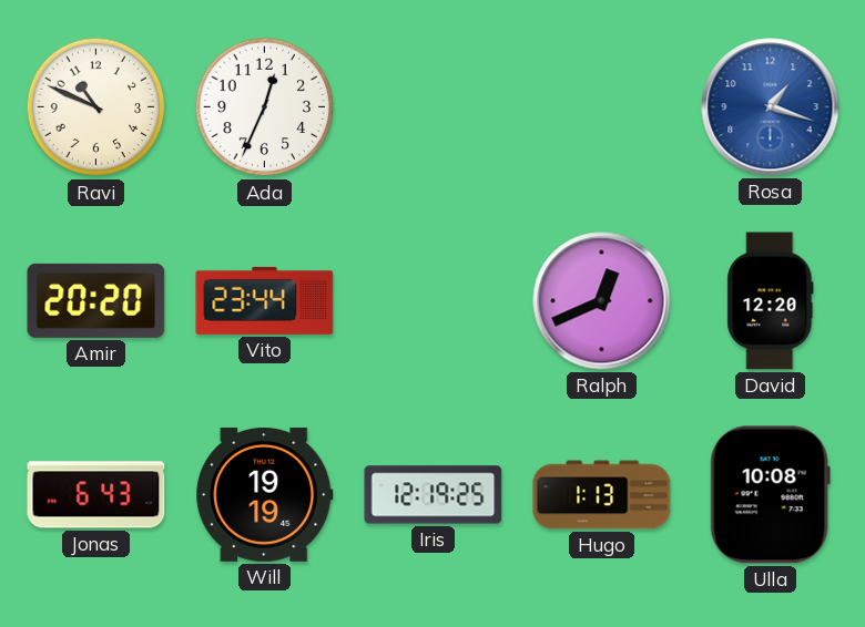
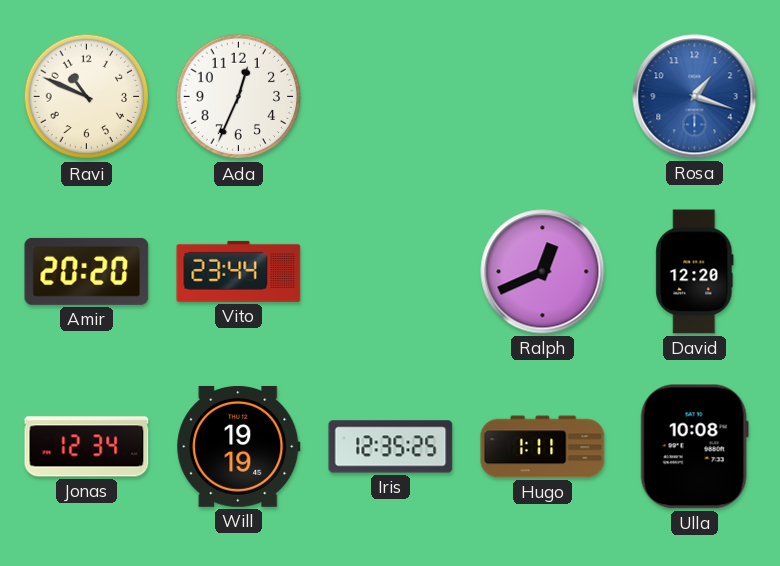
Jonas: 6:43 -> 12:34
Iris: 12:19 -> 12:35
Hugo: 1:13 -> 1:11
